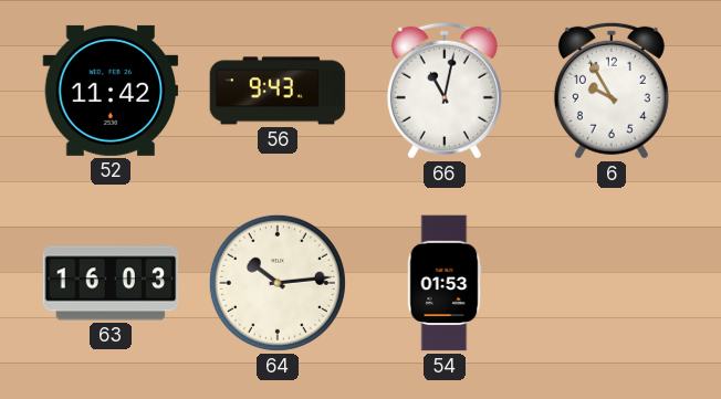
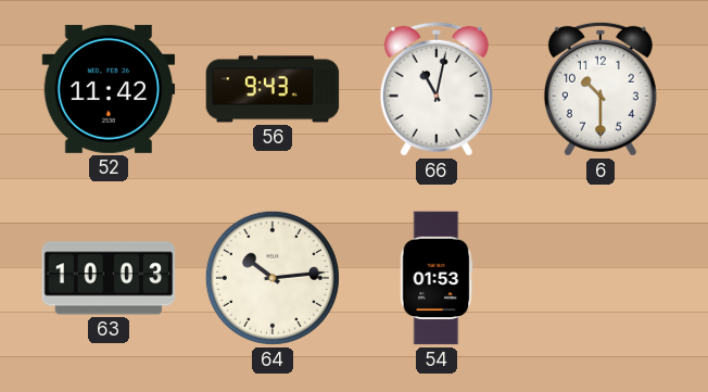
6: 9:55 -> 10:30
63: 16:03 -> 10:03
